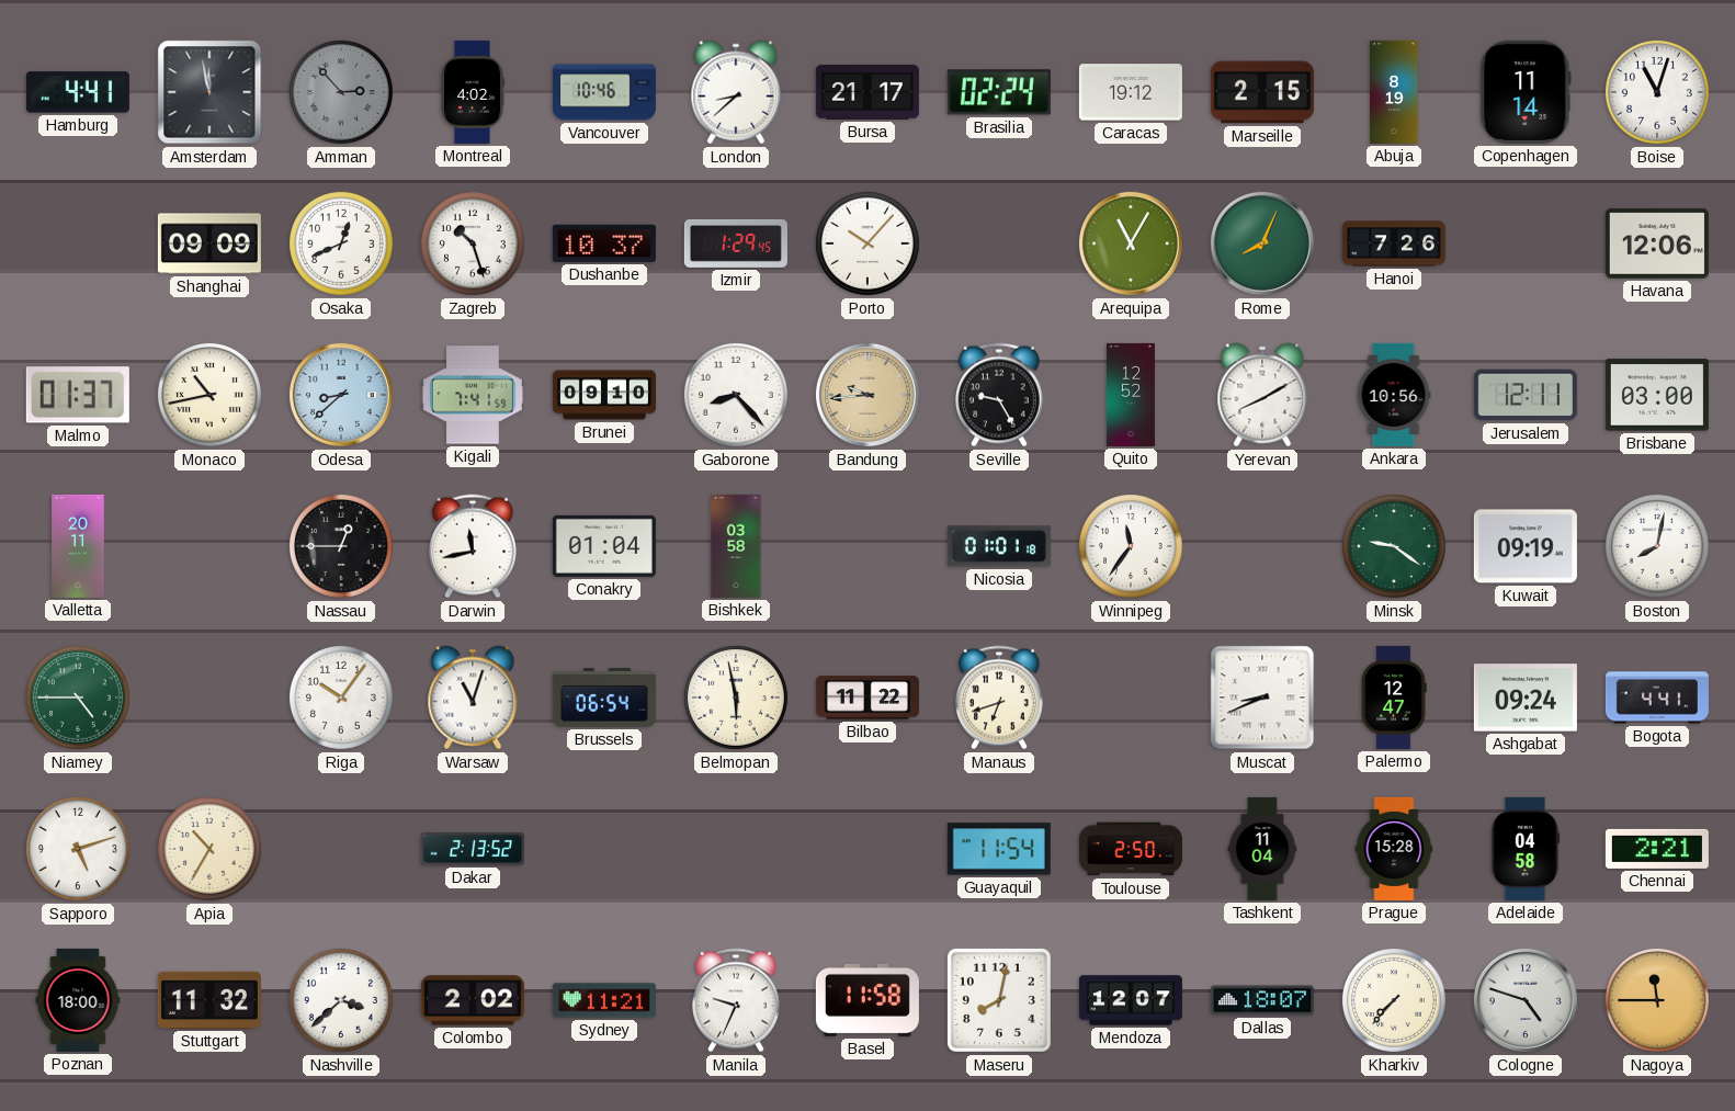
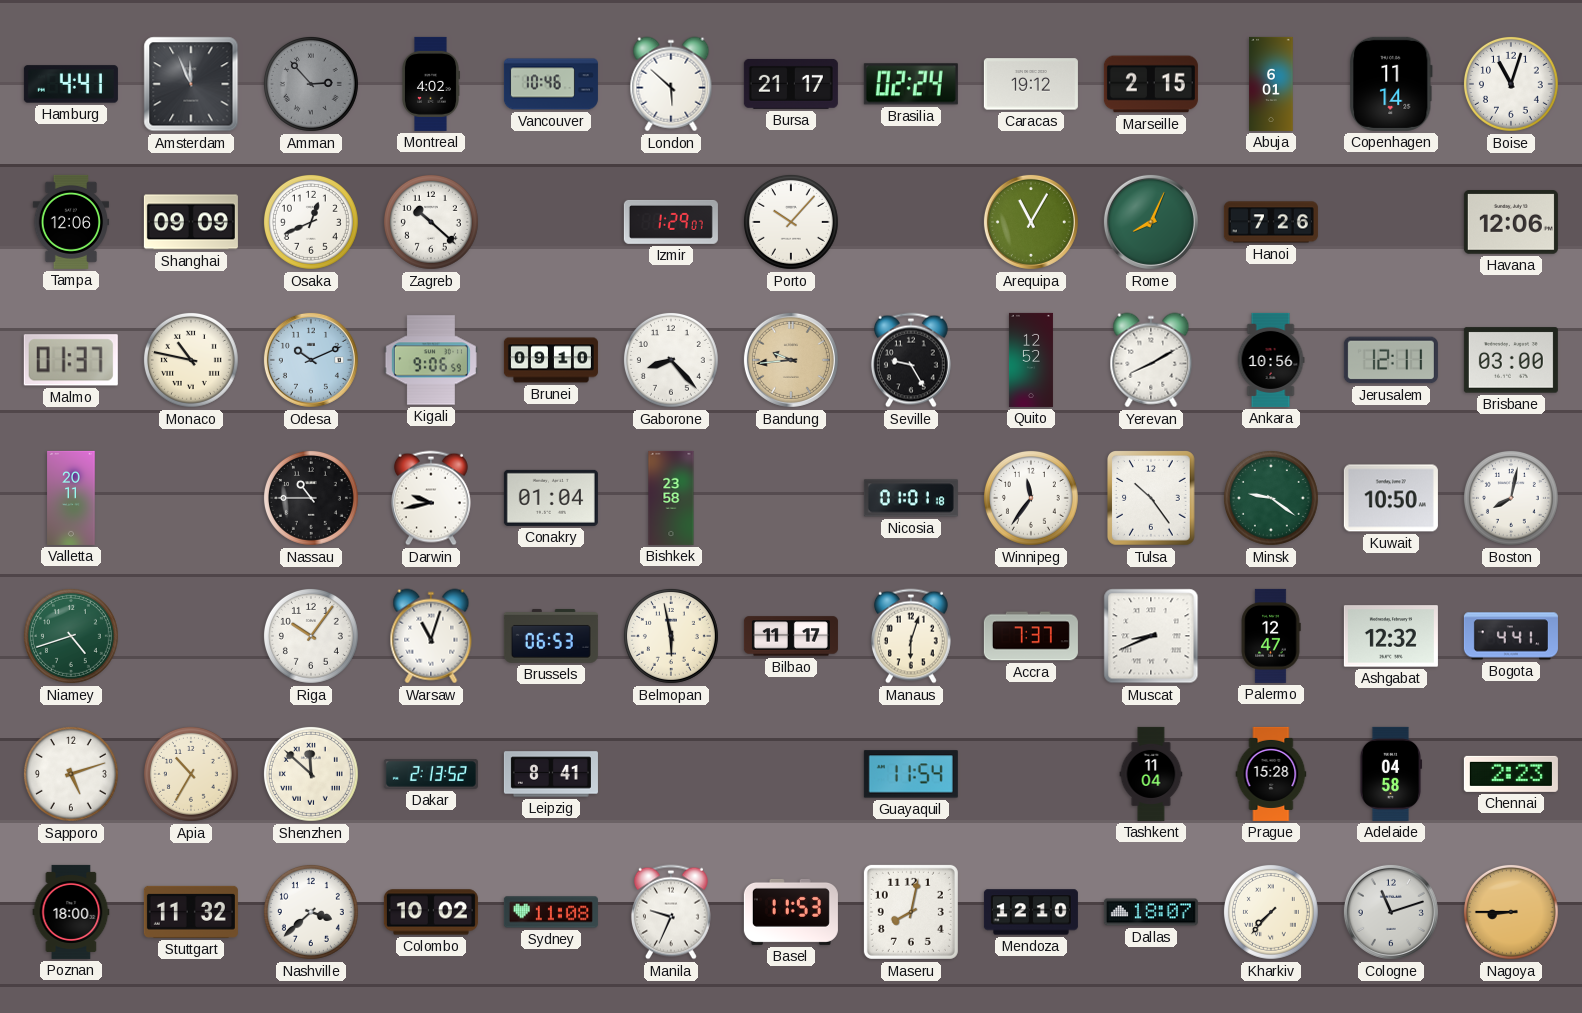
Amsterdam: 11:58 -> 11:56
London: 8:38 -> 5:52
Abuja: 8:19 -> 6:01
Tampa: none -> 12:06
Zagreb: 10:27 -> 10:22
Dushanbe: 10:37 -> none
Izmir: 1:29:45 -> 1:29:07
Monaco: 10:43 -> 10:47
Odesa: 8:38 -> 10:11
Kigali: 7:41 -> 9:06
Nassau: 12:45 -> 10:45
Darwin: 11:43 -> 9:43
Bishkek: 03:58 -> 23:58
Tulsa: none -> 10:24
Kuwait: 09:19 -> 10:50
Niamey: 4:45 -> 4:42
Brussels: 06:54 -> 06:53
Bilbao: 11:22 -> 11:17
Manaus: 6:42 -> 6:03
Accra: none -> 7:37
Ashgabat: 09:24 -> 12:32
Shenzhen: none -> 11:52
Leipzig: none -> 8:41
Toulouse: 2:50 -> none
Chennai: 2:21 -> 2:23
Colombo: 2:02 -> 10:02
Sydney: 11:21 -> 11:08
Basel: 11:58 -> 11:53
Mendoza: 12:07 -> 12:10
Cologne: 4:48 -> 11:12
Nagoya: 11:45 -> 8:45
